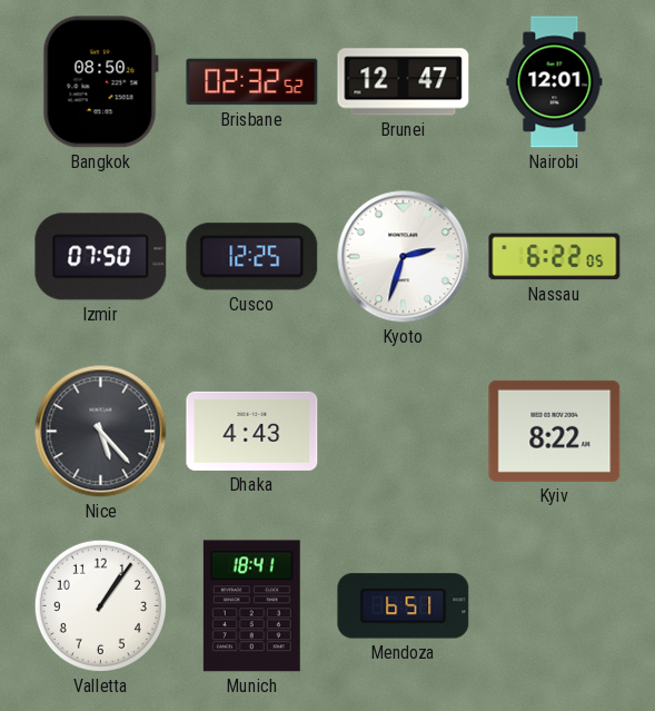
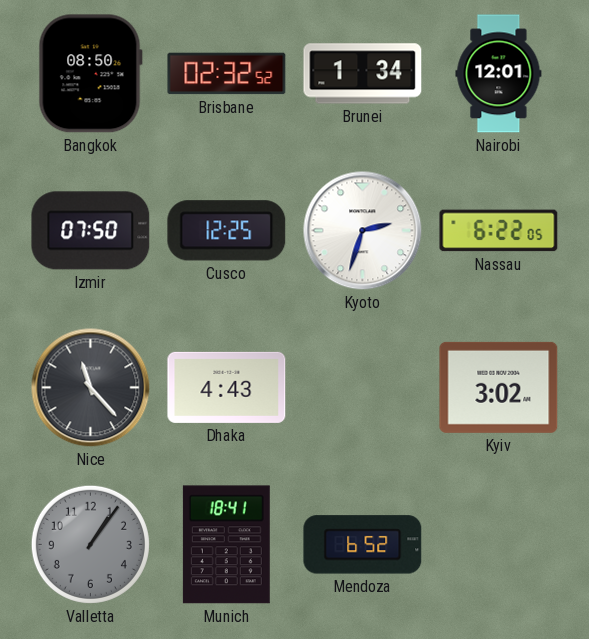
Brunei: 12:47 -> 1:34
Nice: 5:23 -> 11:23
Kyiv: 8:22 -> 3:02
Valletta dial: white -> grey
Mendoza: 6:51 -> 6:52
